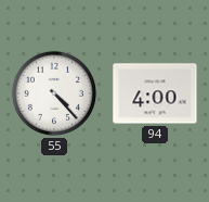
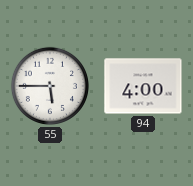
55: 4:23 -> 5:45
